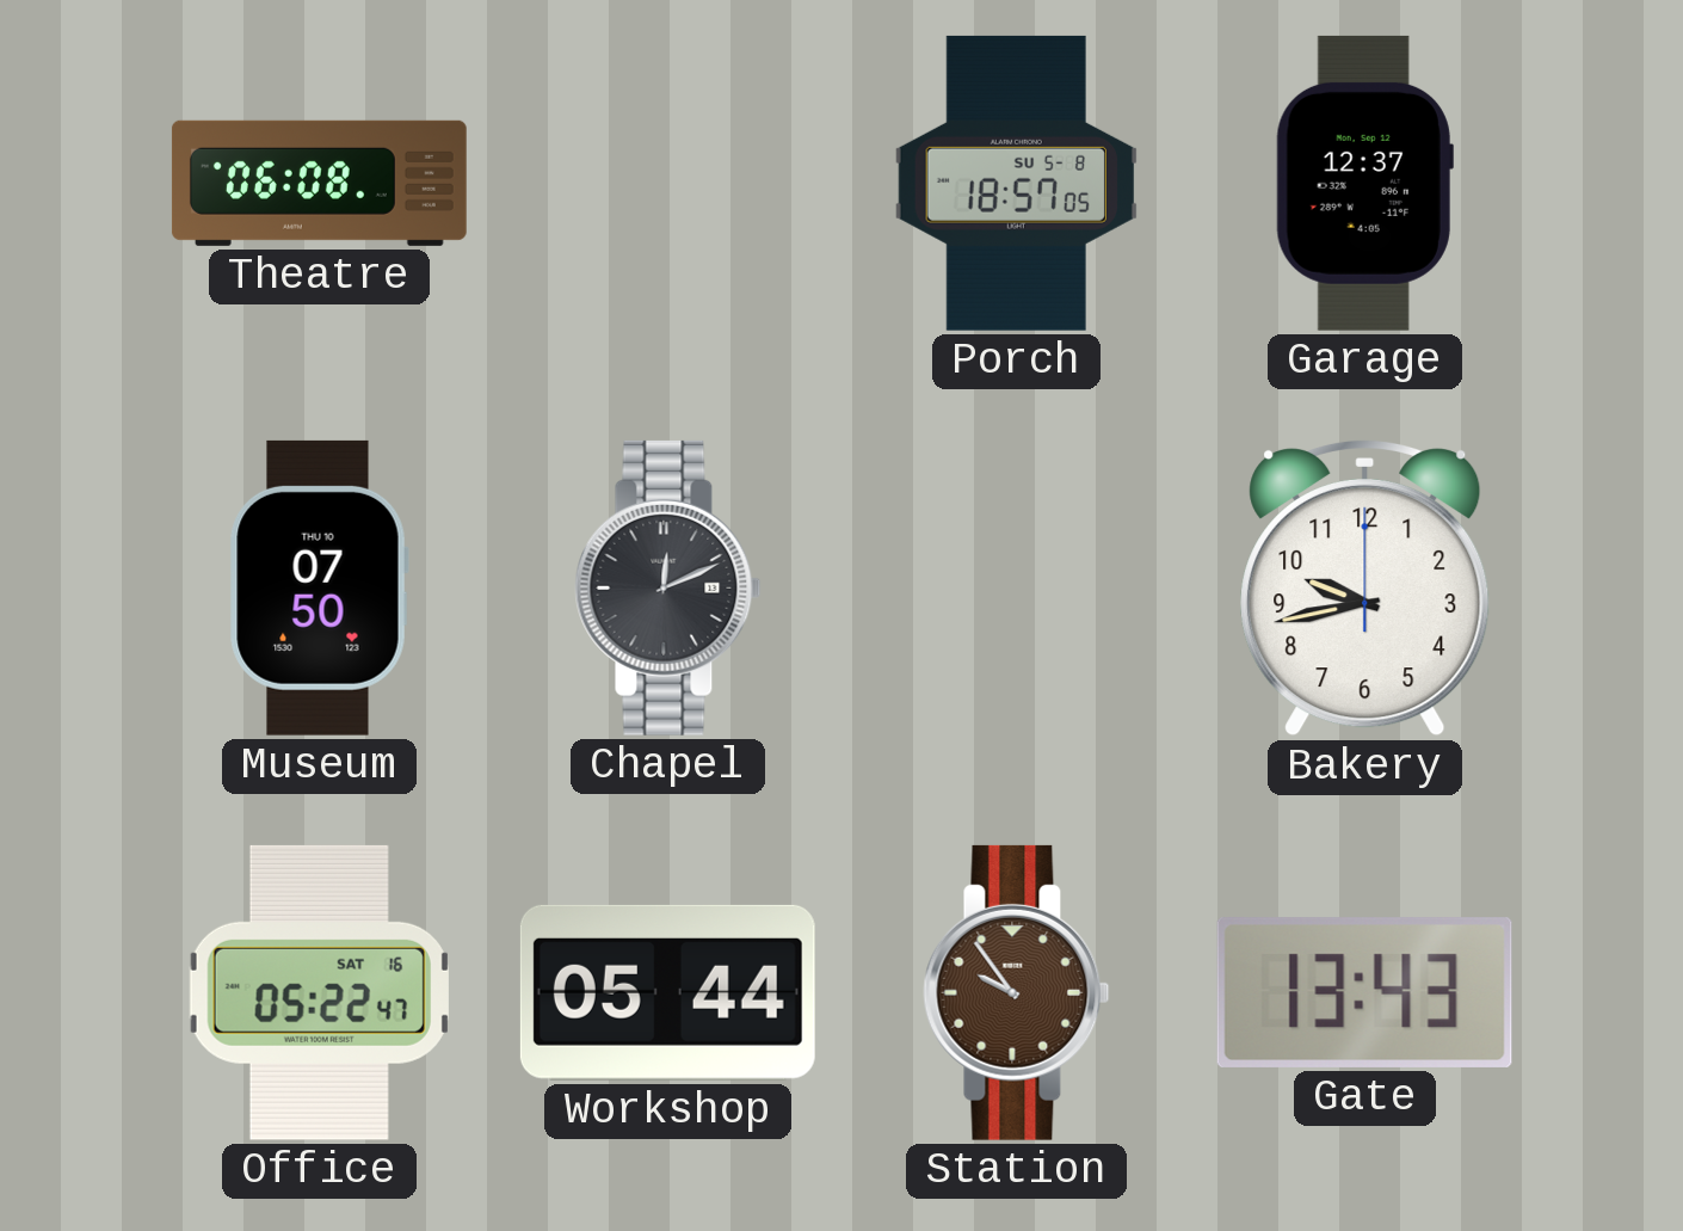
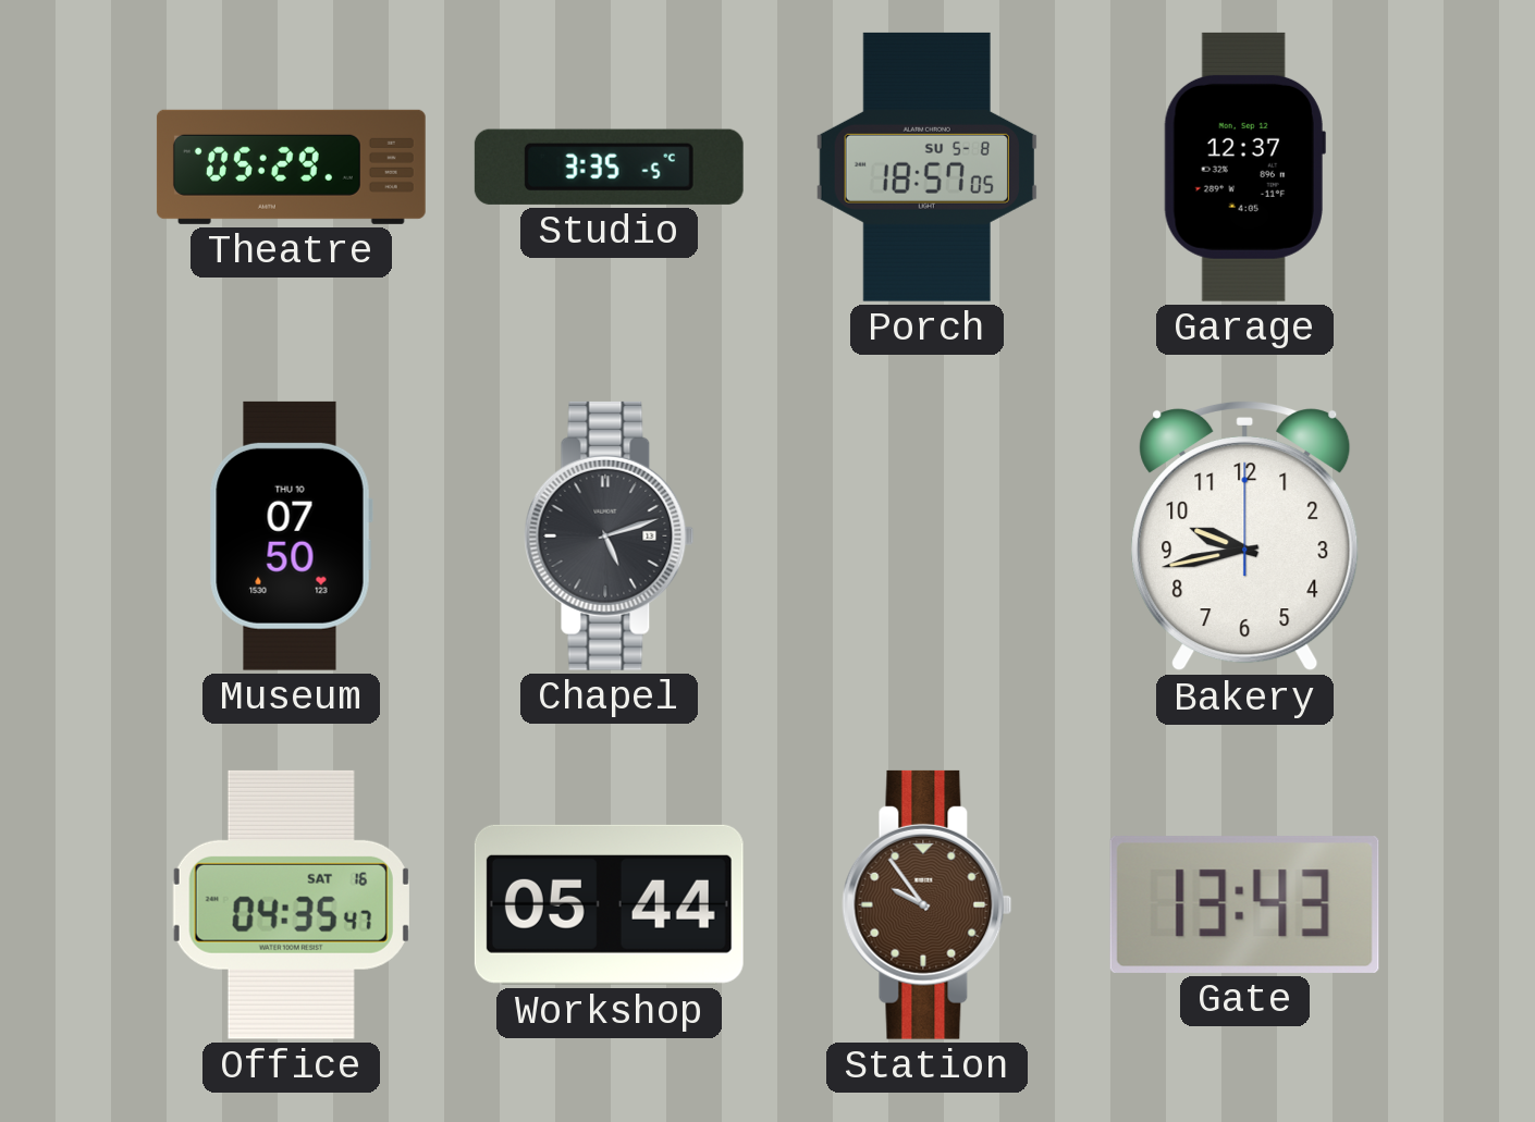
Theatre: 06:08 -> 05:29
Studio: none -> 3:35
Chapel: 12:11 -> 5:12
Office: 05:22 -> 04:35
